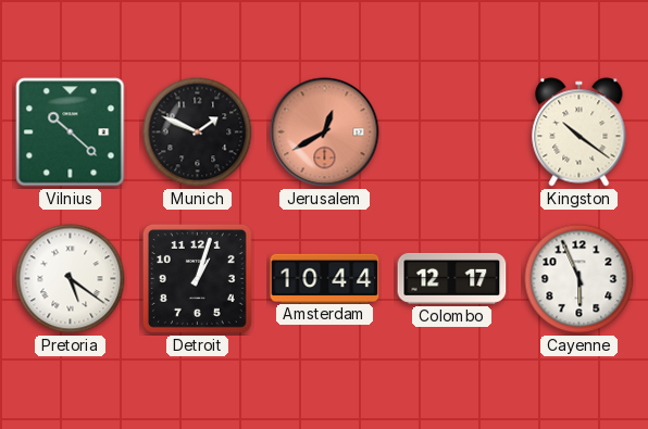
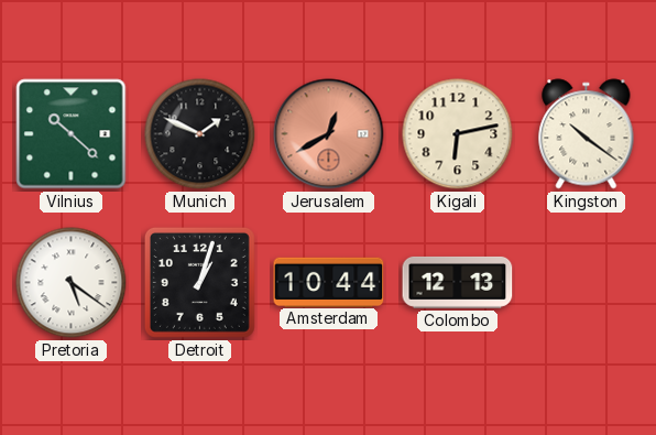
Kigali: none -> 6:13
Colombo: 12:17 -> 12:13
Cayenne: 5:56 -> none
